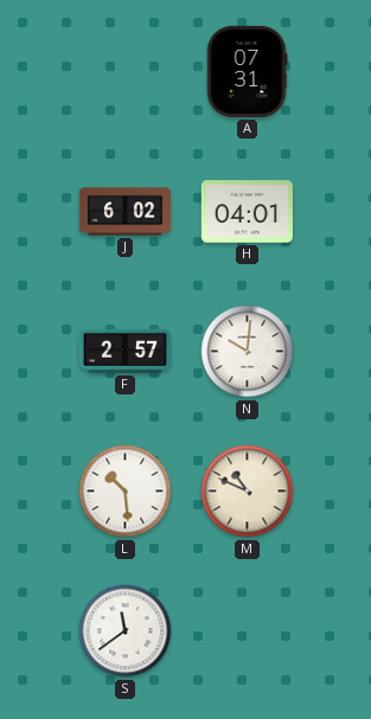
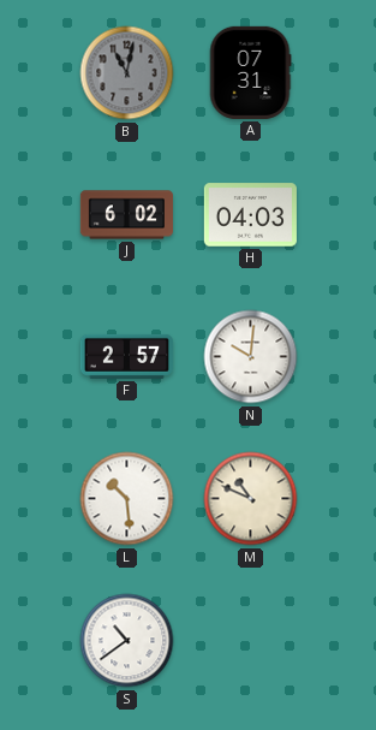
B: none -> 11:02
H: 04:01 -> 04:03
S: 11:39 -> 10:39
